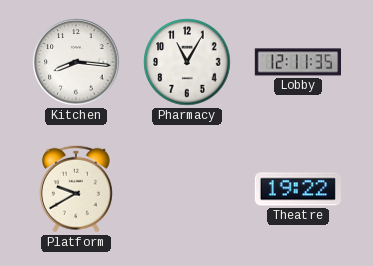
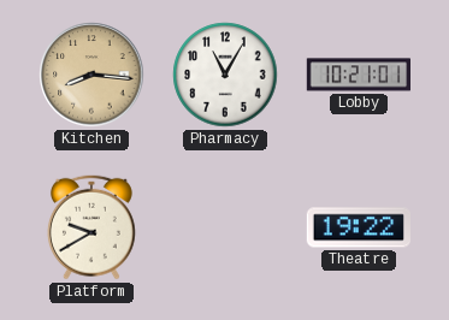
Kitchen dial: white -> champagne
Lobby: 12:11 -> 10:21
